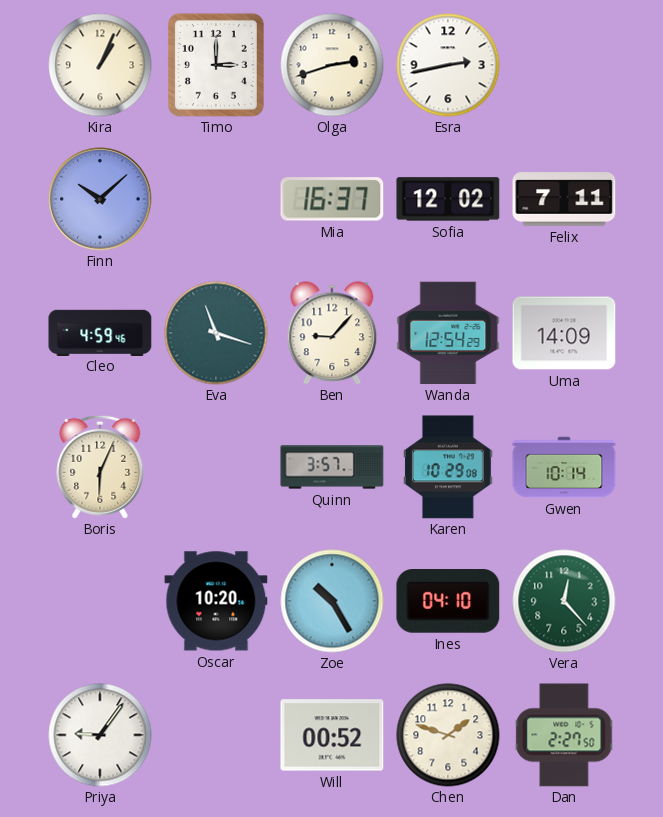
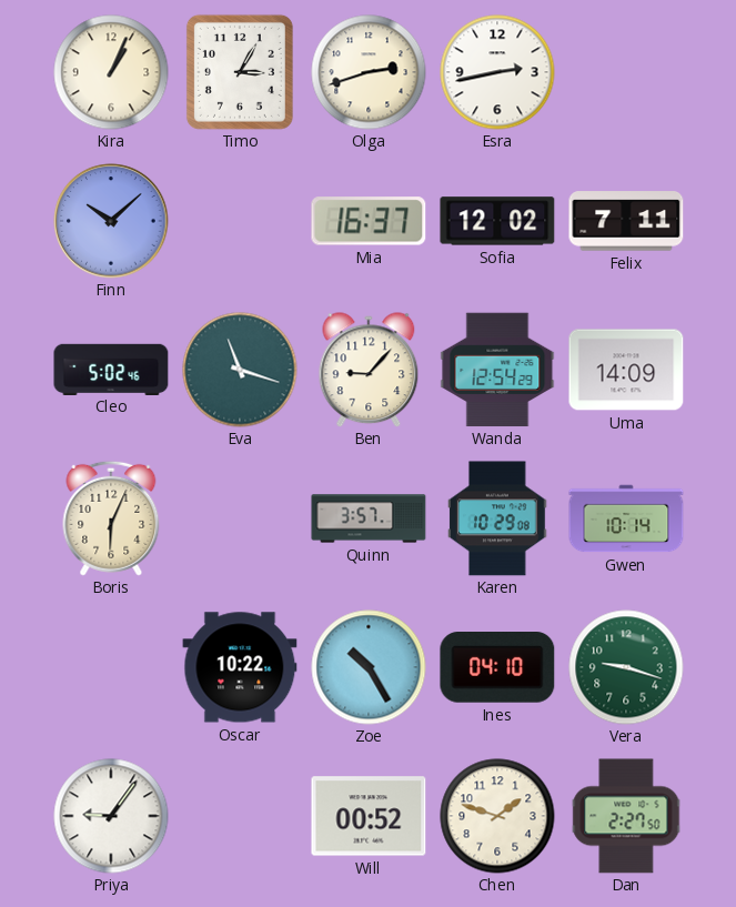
Timo: 3:00 -> 3:05
Cleo: 4:59 -> 5:02
Oscar: 10:20 -> 10:22
Vera: 12:23 -> 9:18
